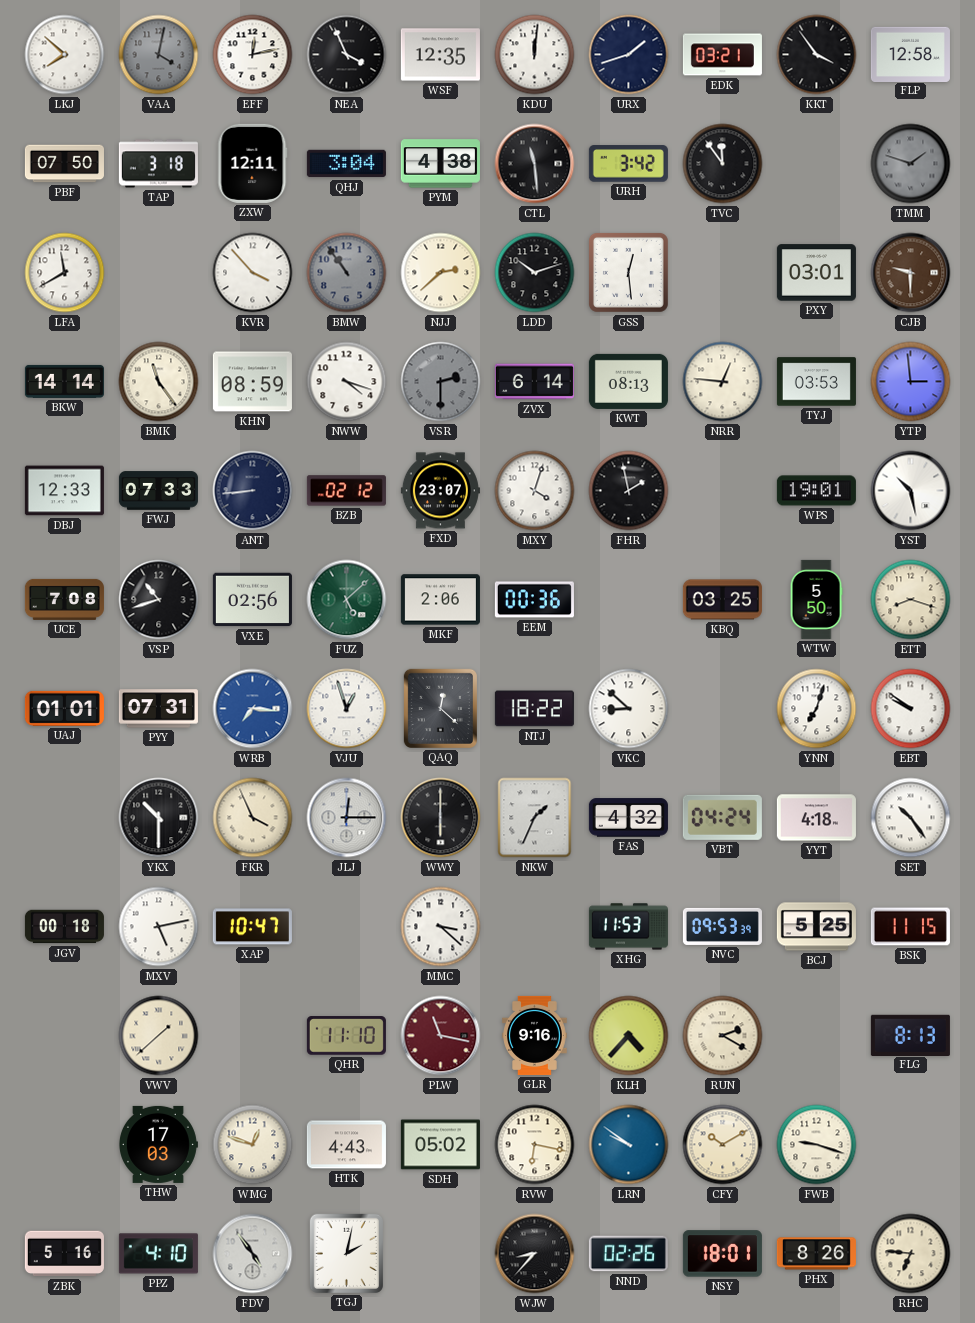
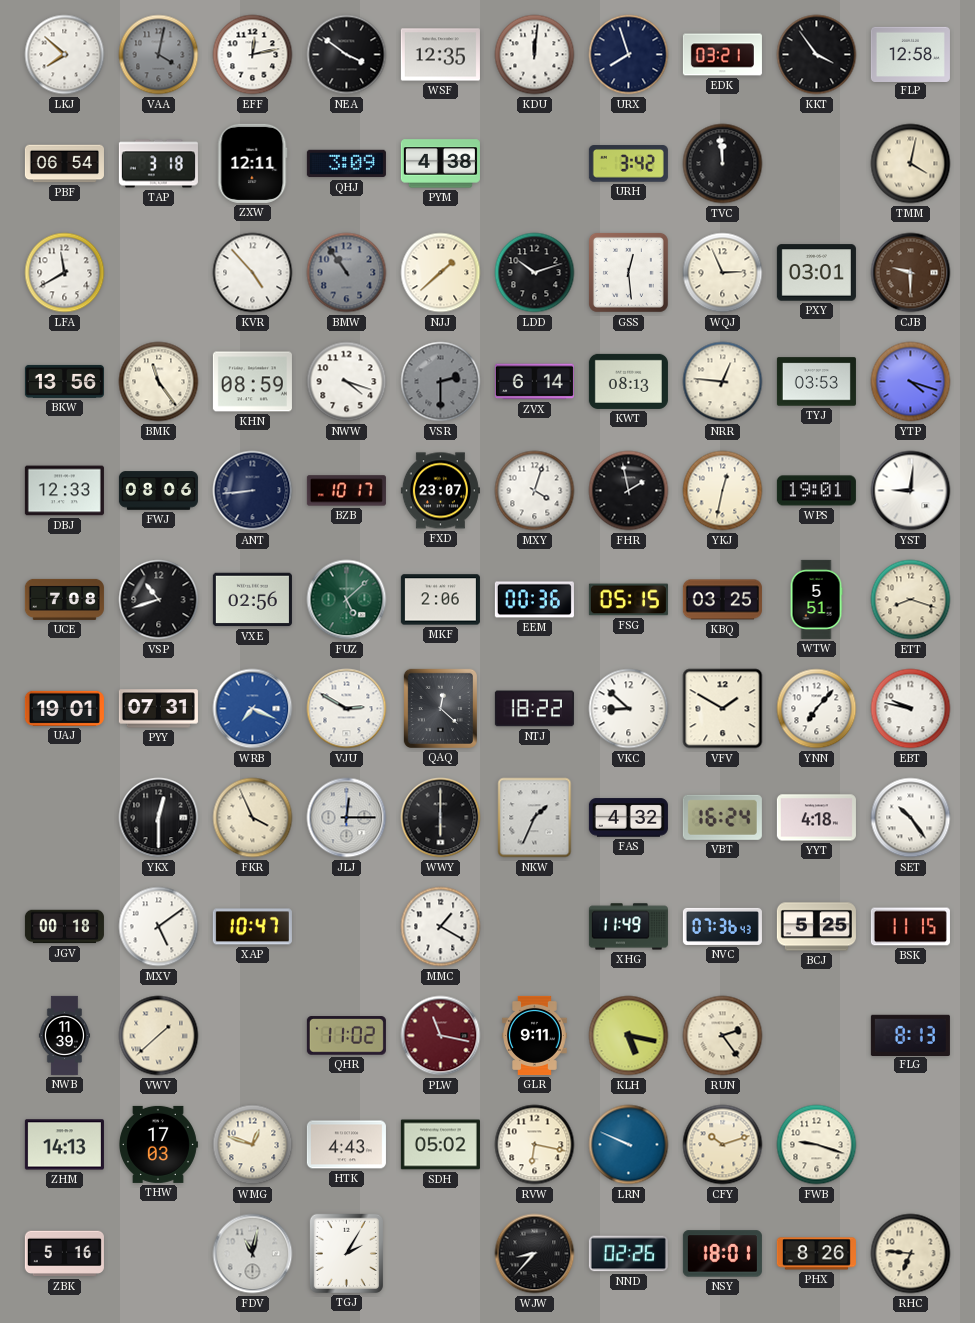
NEA: 3:56 -> 3:51
URX: 1:42 -> 7:57
PBF: 07:50 -> 06:54
QHJ: 3:04 -> 3:09
CTL: 11:29 -> none
TVC: 11:54 -> 11:59
TMM: 1:48 -> 4:02
TMM dial: grey -> cream
KVR: 3:53 -> 4:53
NJJ: 2:38 -> 1:38
WQJ: none -> 2:56
BKW: 14:14 -> 13:56
YTP: 2:59 -> 4:18
FWJ: 07:33 -> 08:06
BZB: 02:12 -> 10:17
YKJ: none -> 12:32
YST: 10:28 -> 9:01
FSG: none -> 05:15
WTW: 5:50 -> 5:51
UAJ: 01:01 -> 19:01
WRB: 7:16 -> 7:19
VJU: 12:57 -> 2:50
VFV: none -> 1:50
YNN: 7:03 -> 7:07
EBT: 9:51 -> 9:47
YKX: 10:30 -> 12:30
VBT: 04:24 -> 16:24
MXV: 5:13 -> 5:09
MMC: 3:22 -> 1:20
XHG: 11:53 -> 11:49
NVC: 09:53 -> 07:36
NWB: none -> 11:39
QHR: 11:10 -> 11:02
GLR: 9:16 -> 9:11
KLH: 4:37 -> 5:17
RUN: 2:20 -> 2:24
ZHM: none -> 14:13
LRN: 9:51 -> 9:49
CFY: 10:10 -> 10:12
PPZ: 4:10 -> none
FDV: 4:54 -> 11:02
TGJ: 2:02 -> 2:05
